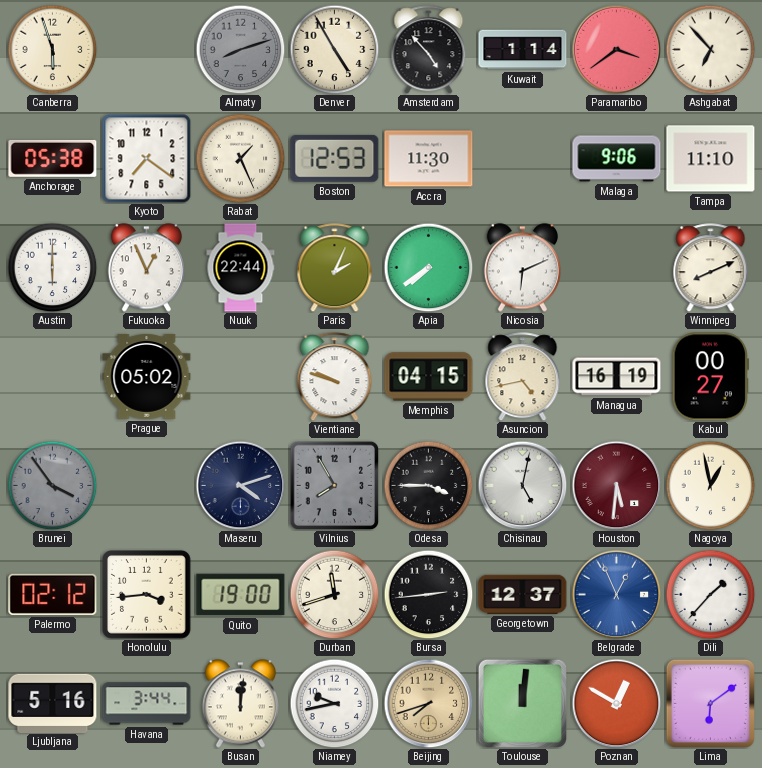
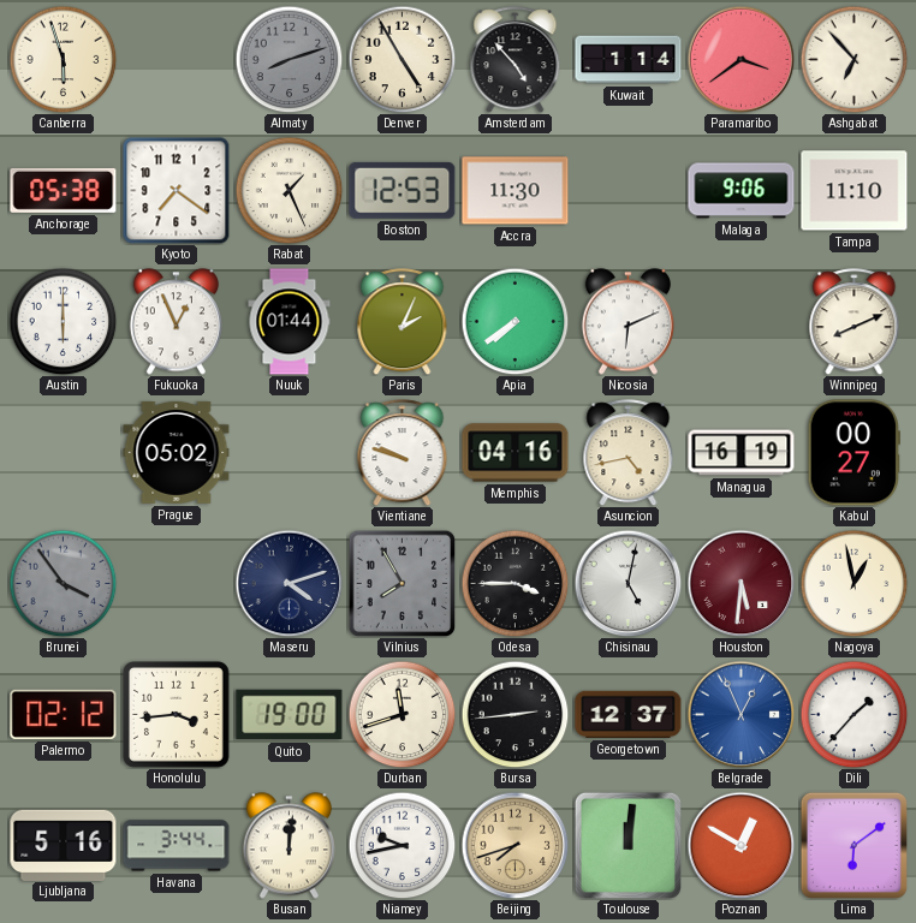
Nuuk: 22:44 -> 01:44
Memphis: 04:15 -> 04:16
